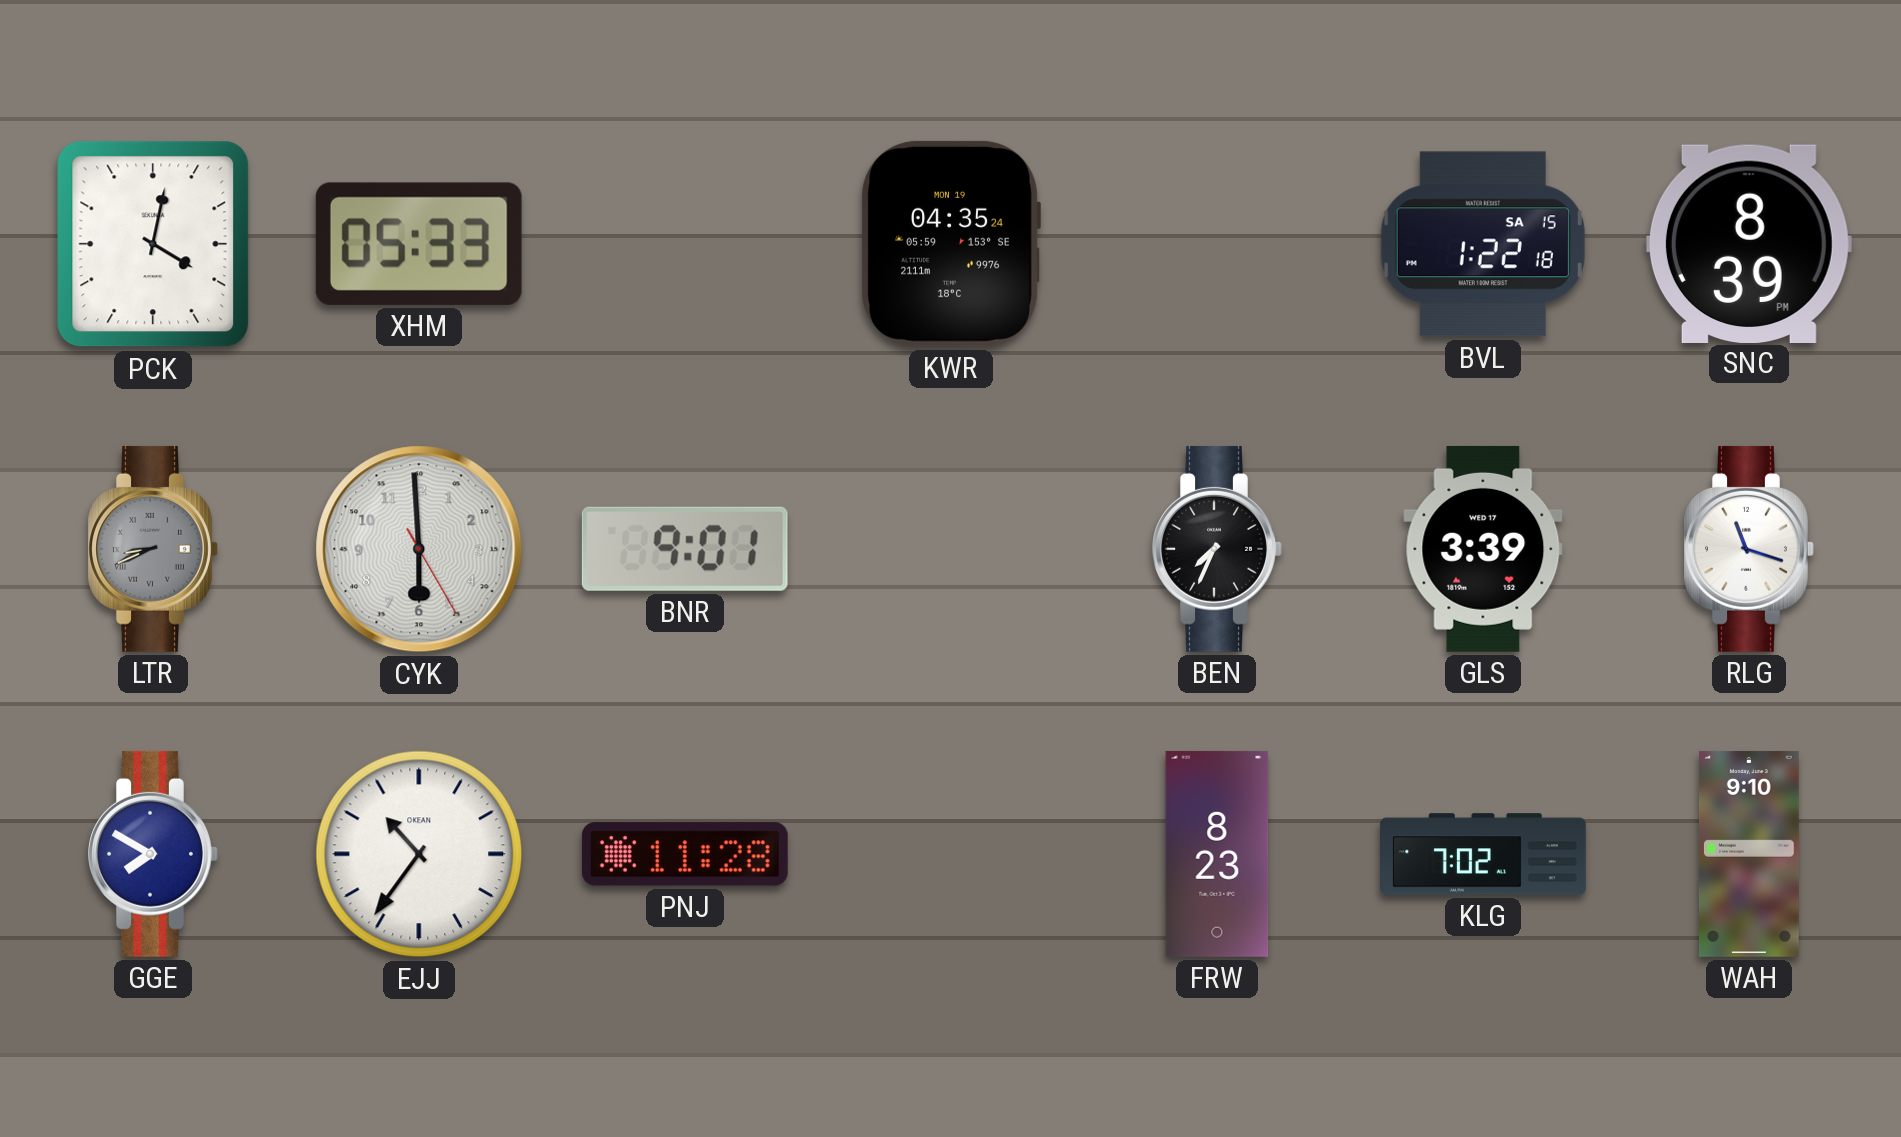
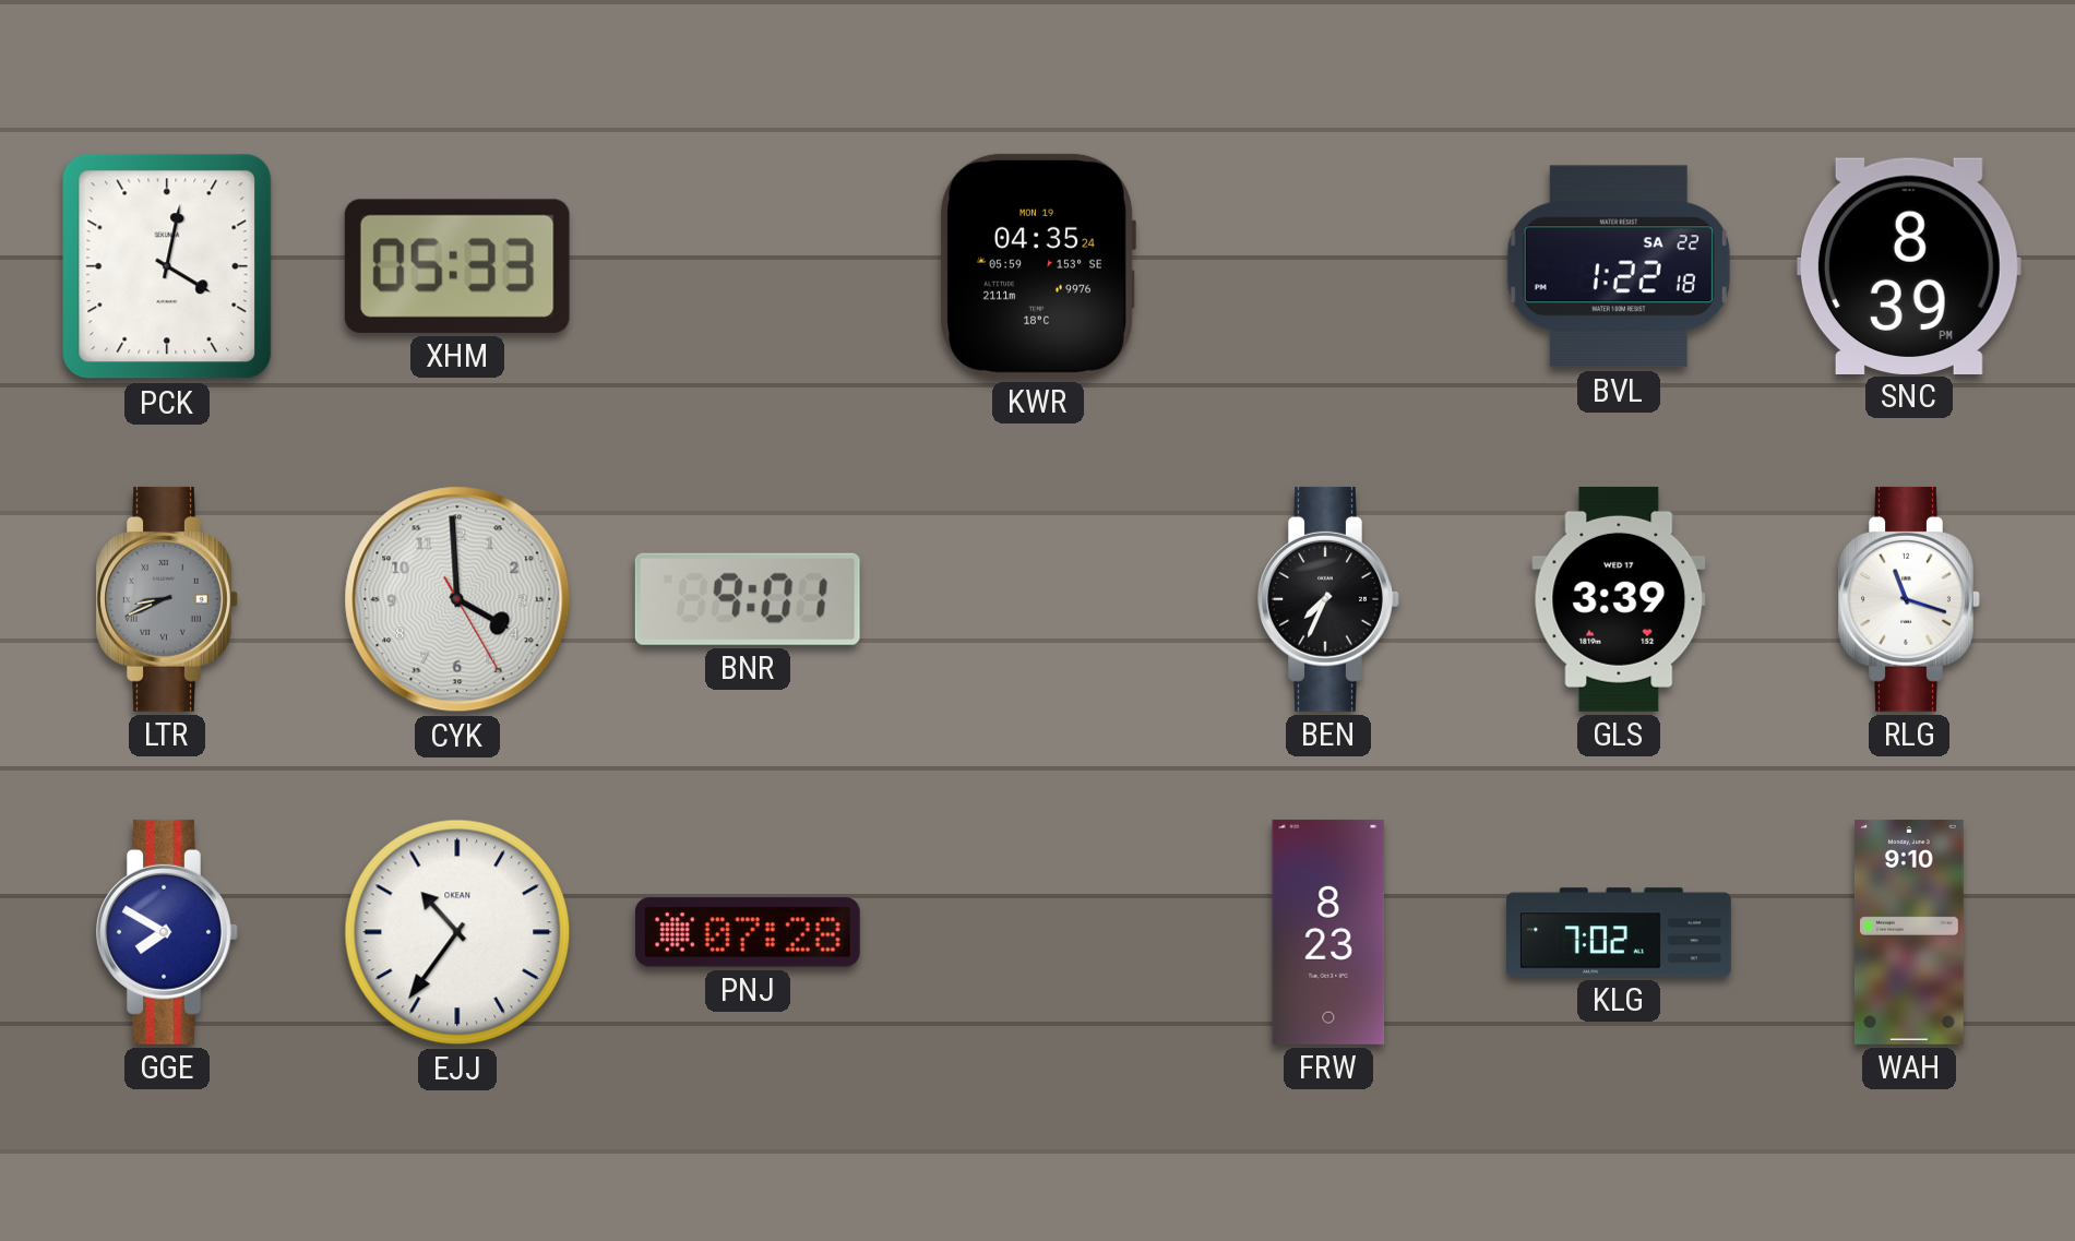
BVL date: SA 15 -> SA 22
CYK: 5:59 -> 3:59
PNJ: 11:28 -> 07:28
